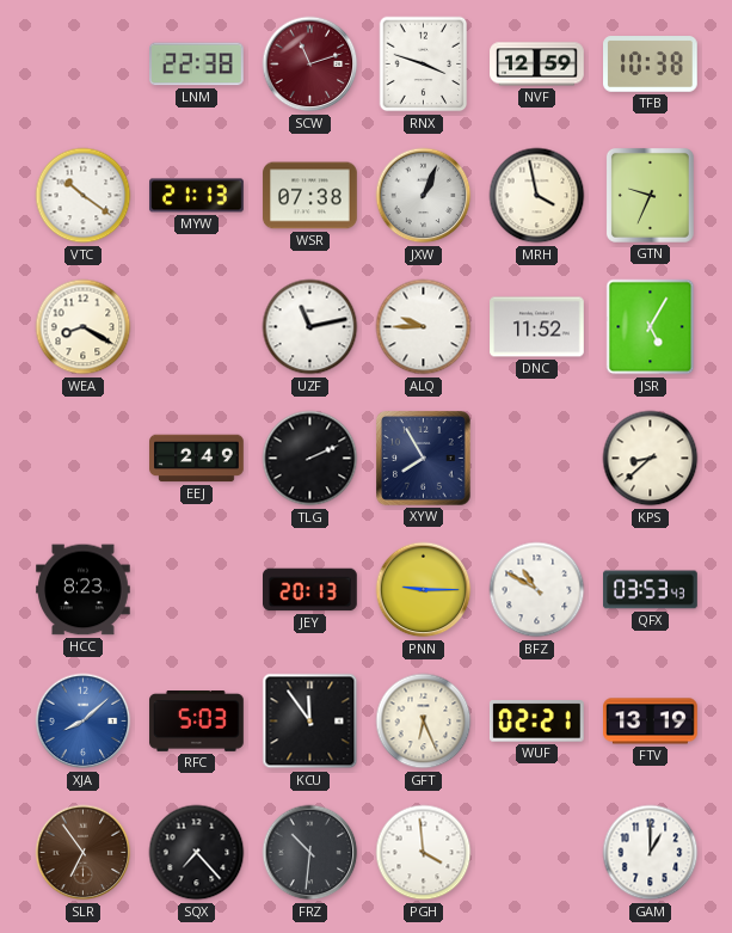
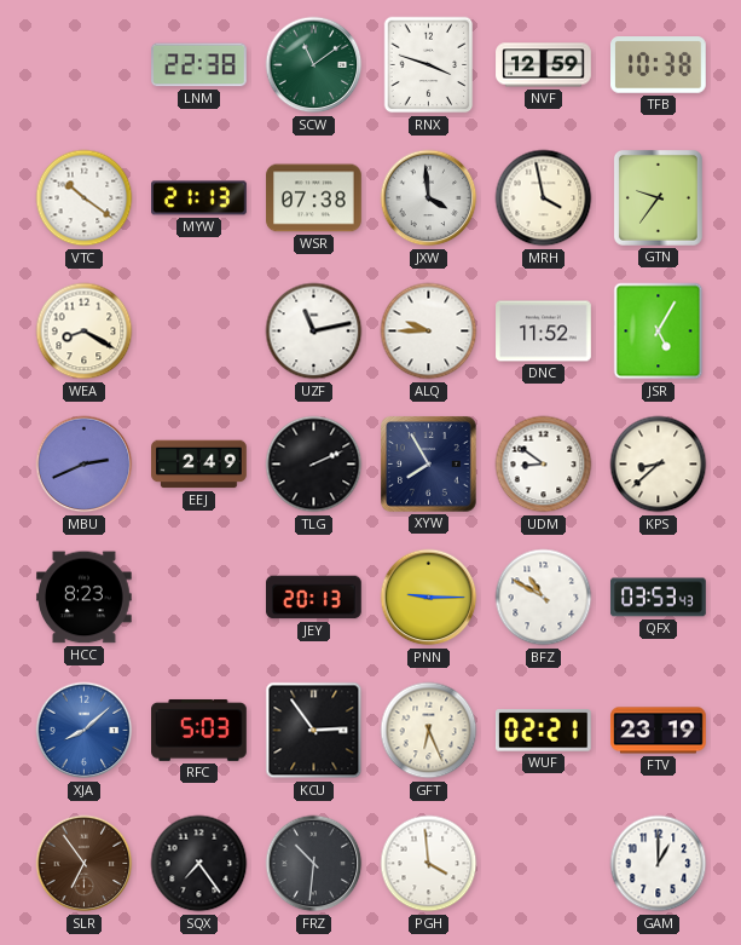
SCW: 11:12 -> 11:09
SCW dial: burgundy -> green
JXW: 1:04 -> 3:59
GTN: 9:34 -> 9:36
MBU: none -> 2:41
UDM: none -> 8:51
KCU: 11:54 -> 2:54
FTV: 13:19 -> 23:19
SQX: 7:23 -> 7:24
